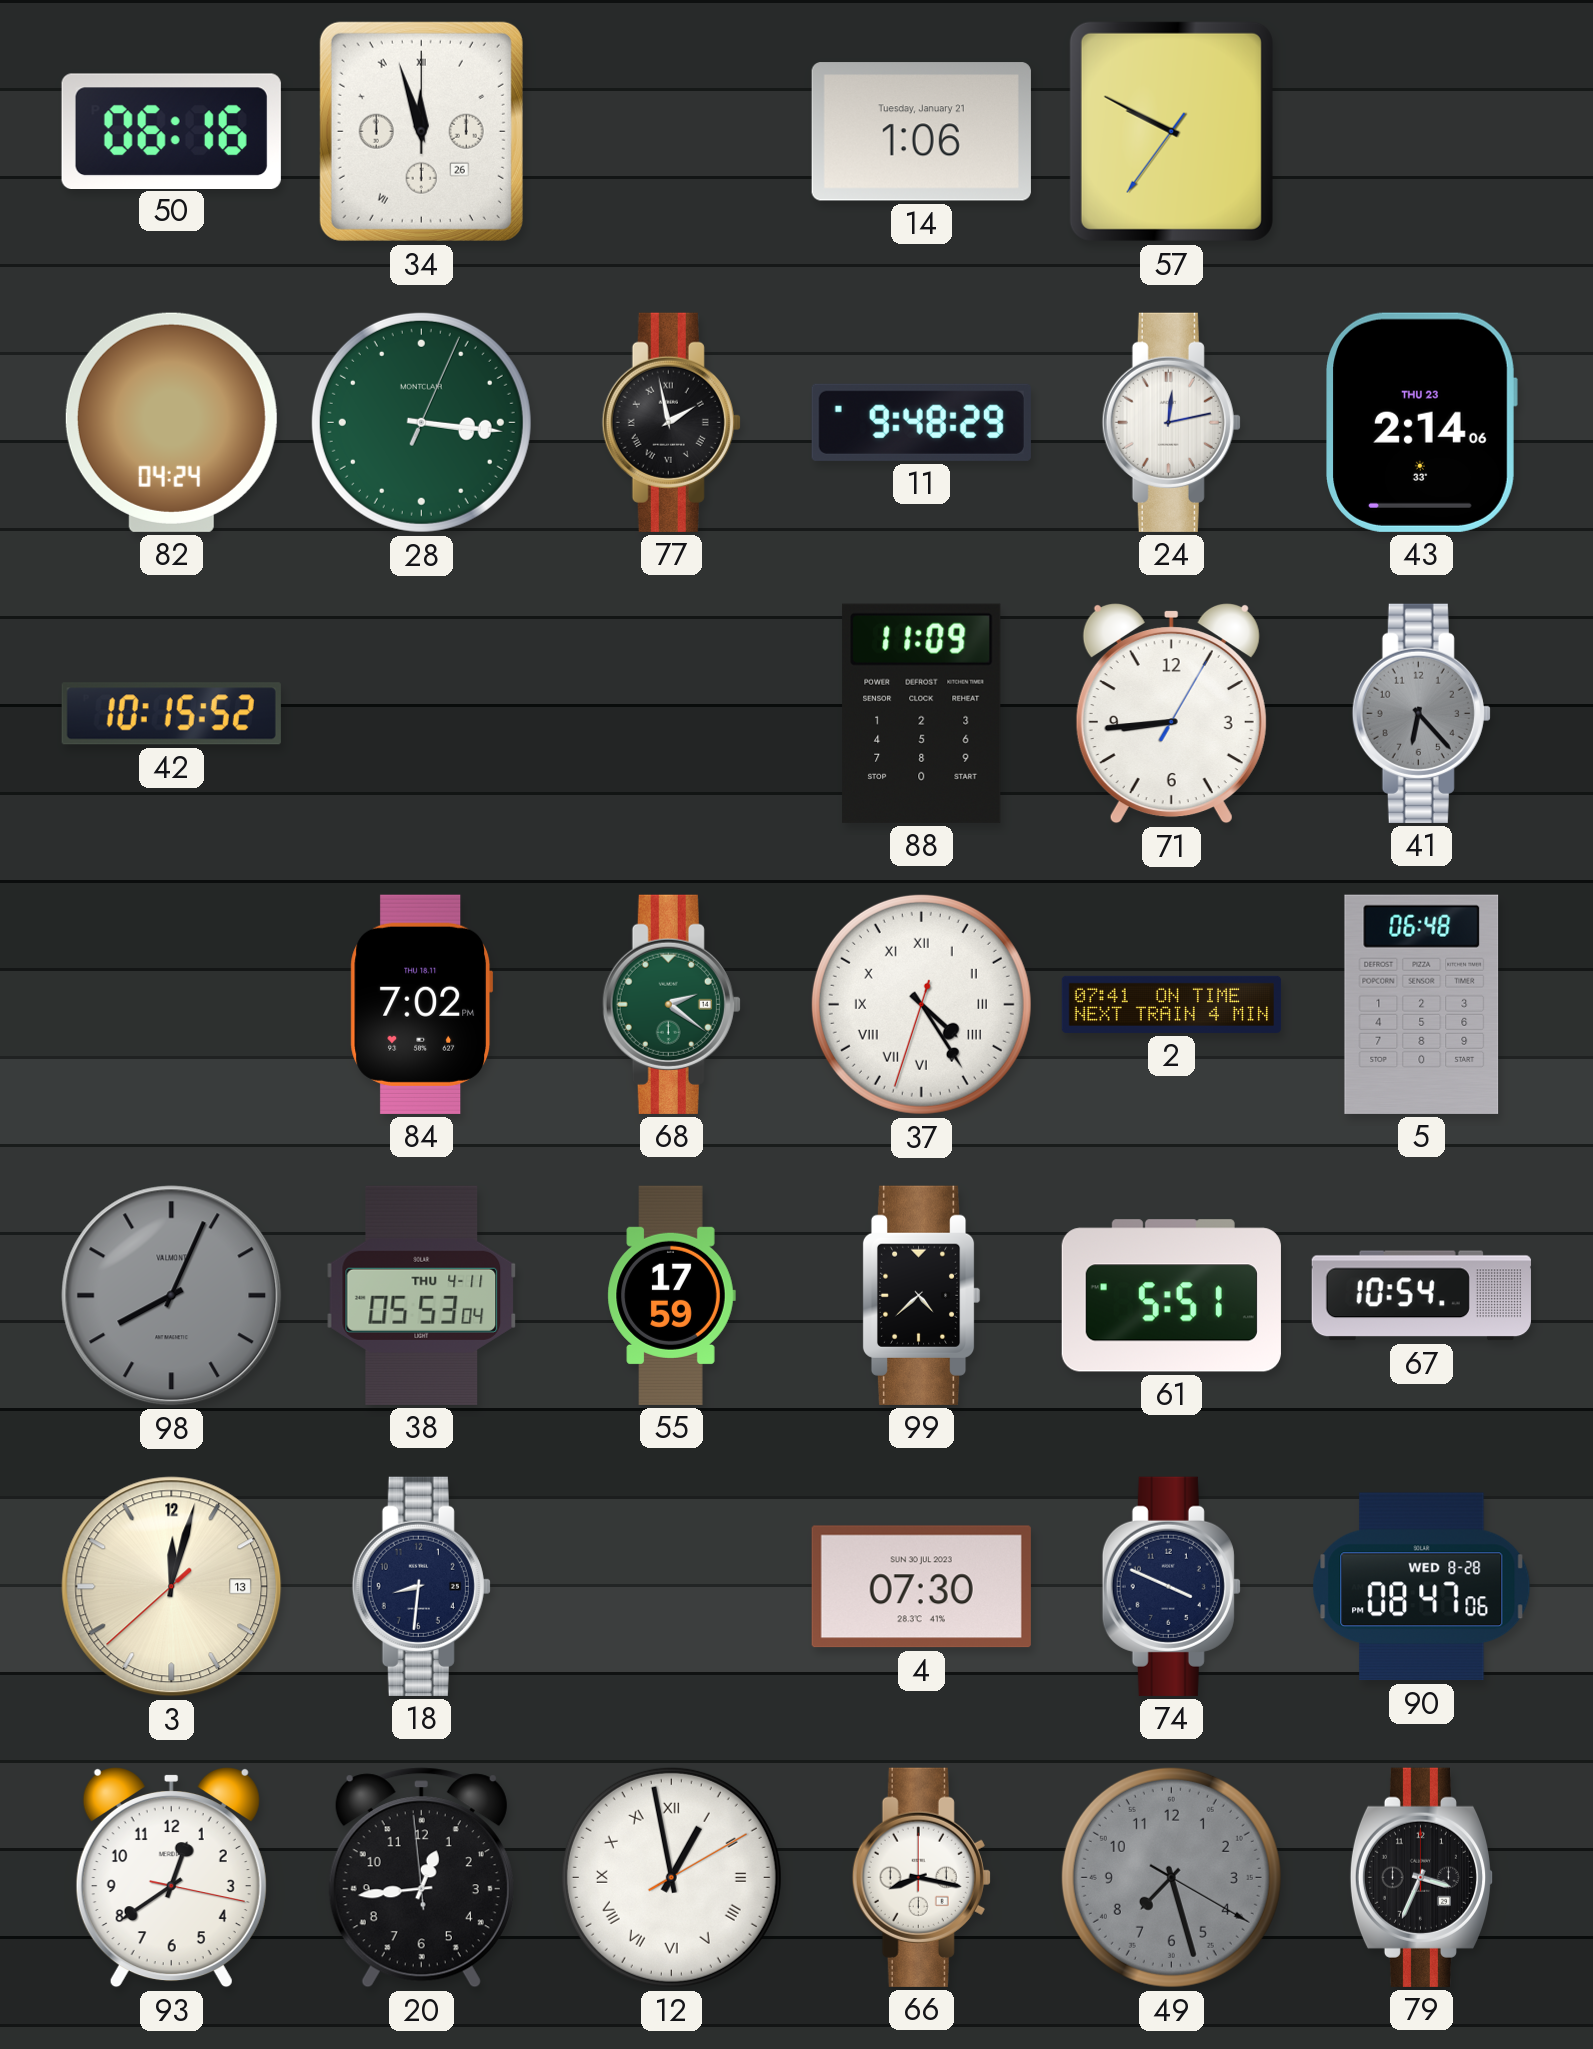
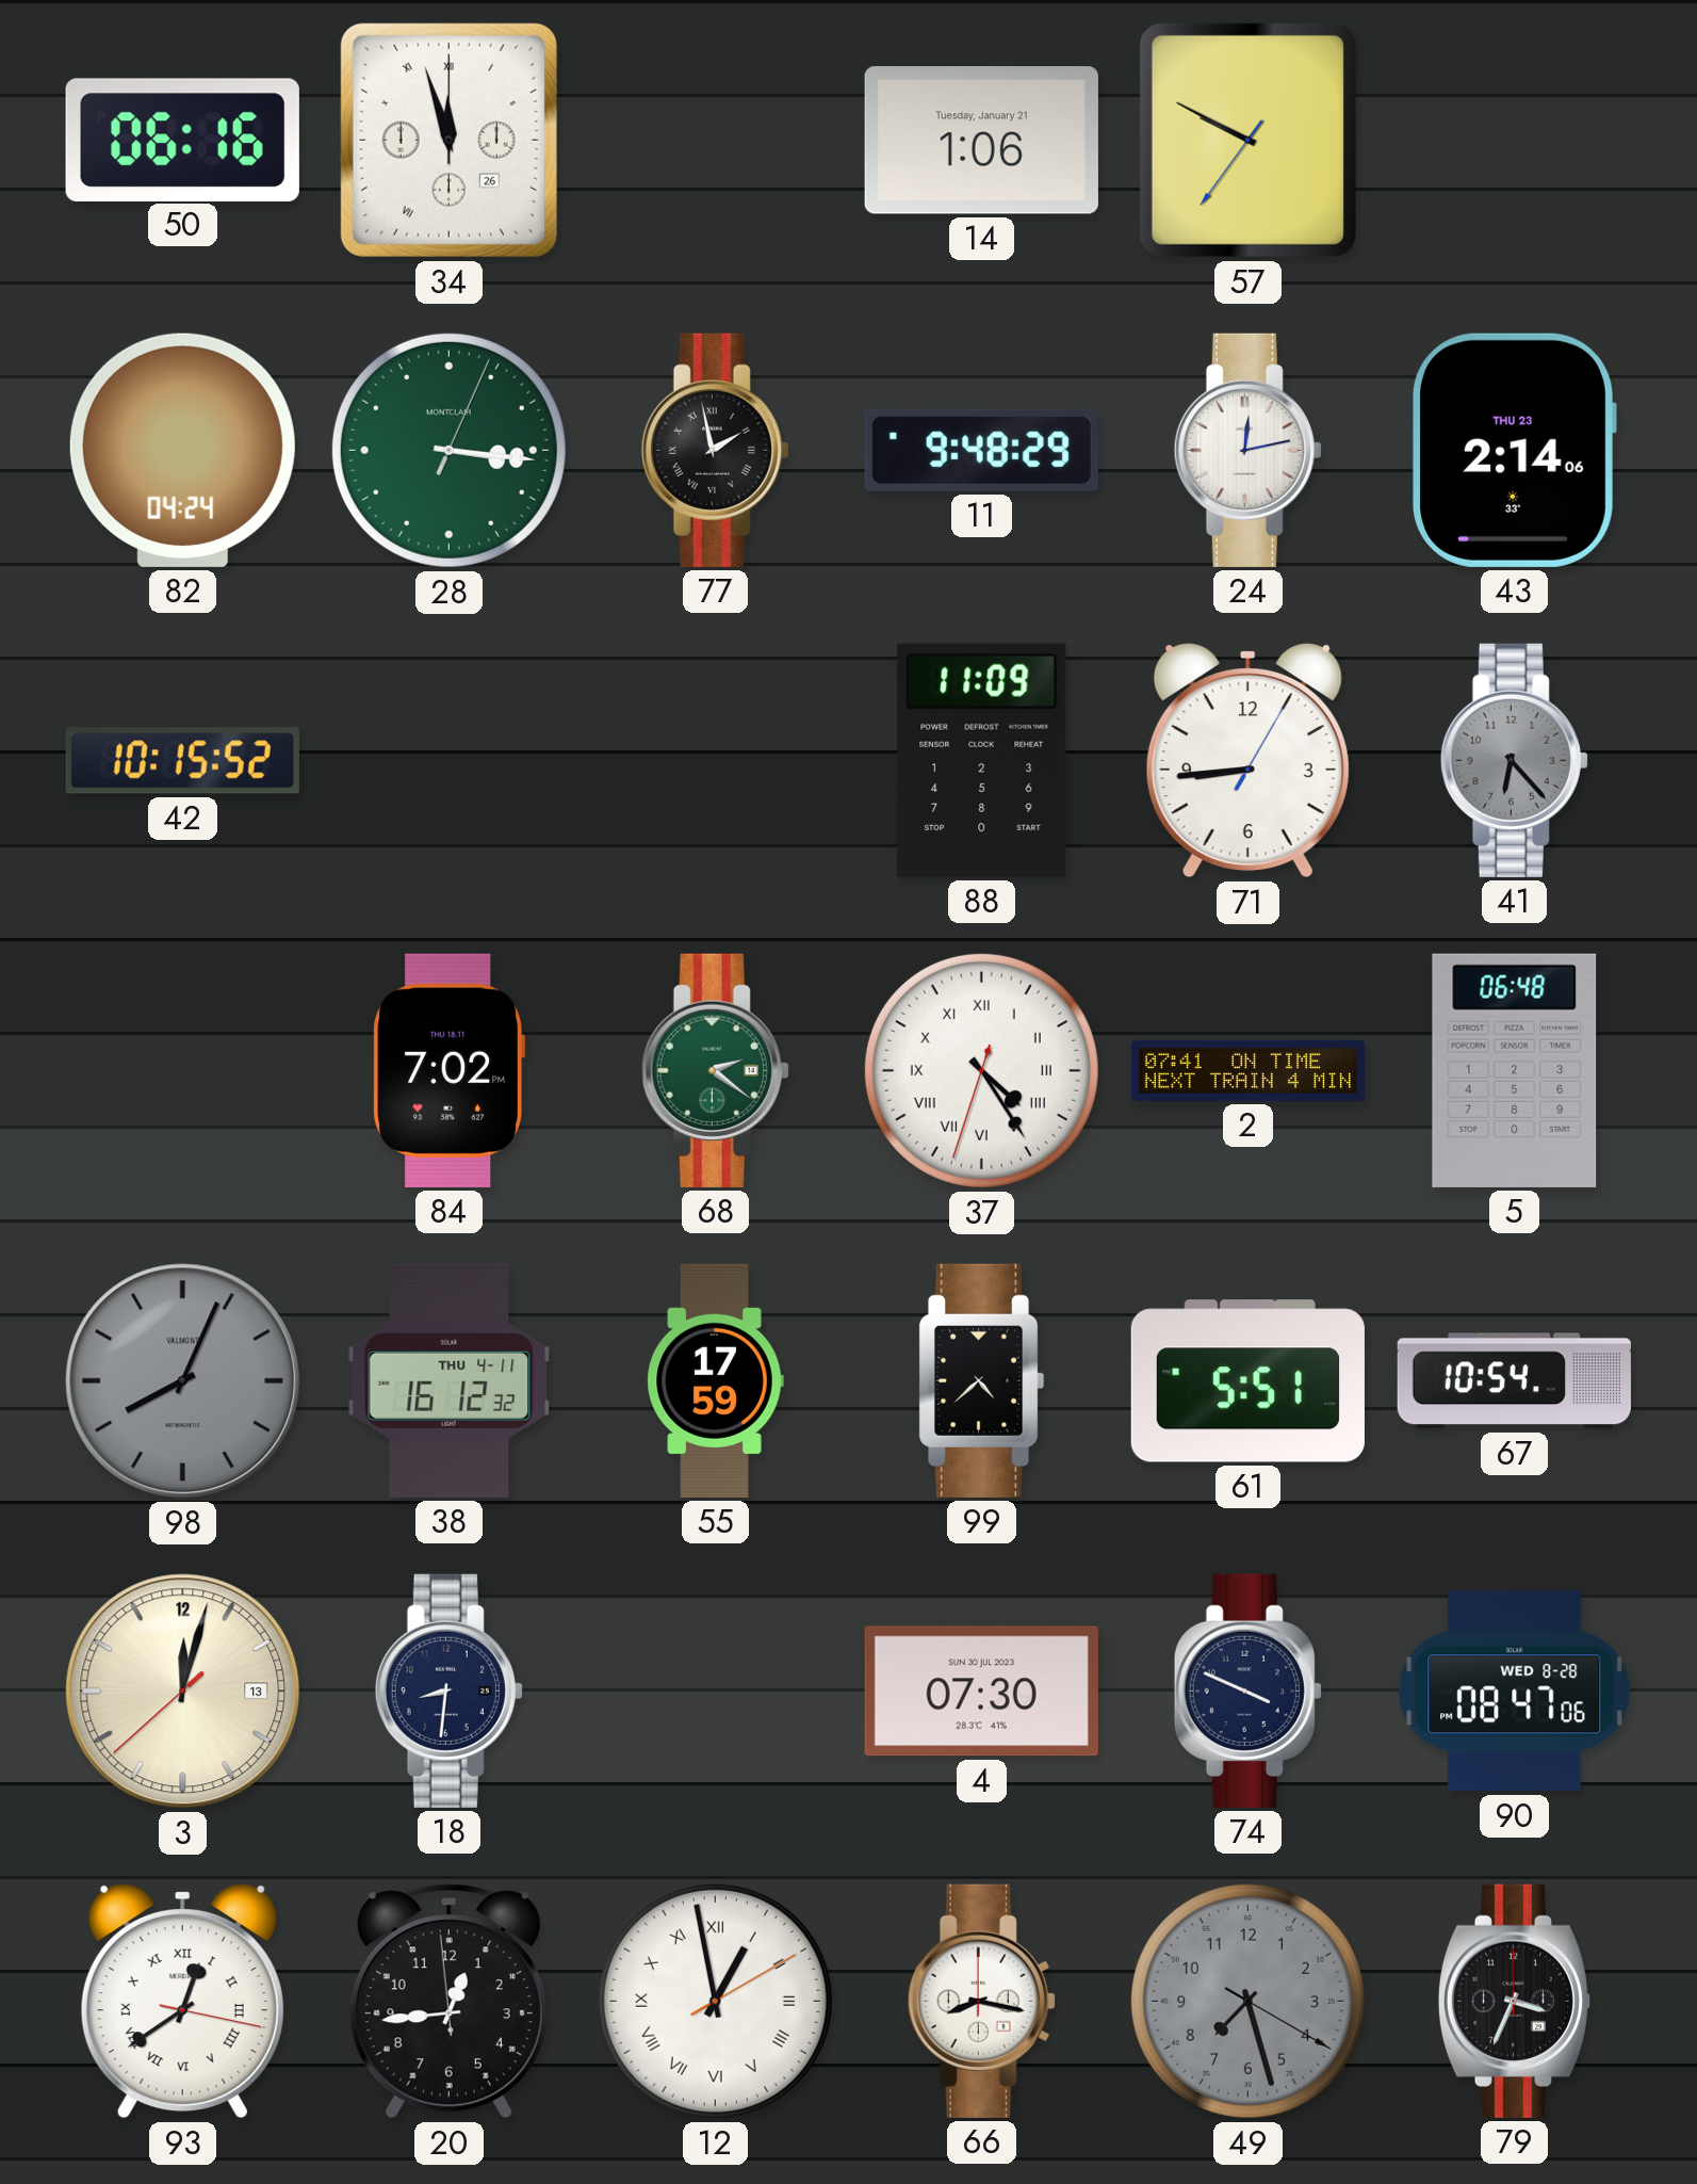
38: 05:53 -> 16:12
93 numerals: Arabic -> Roman
